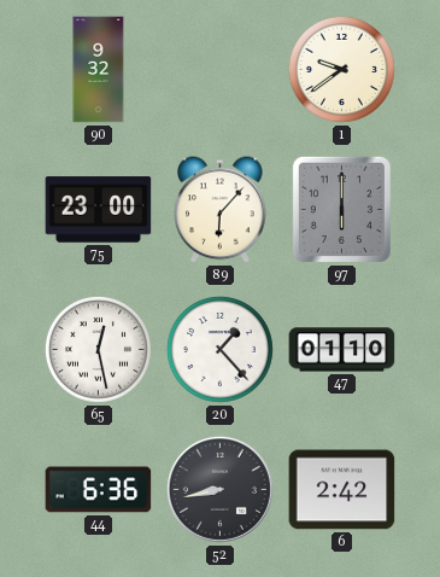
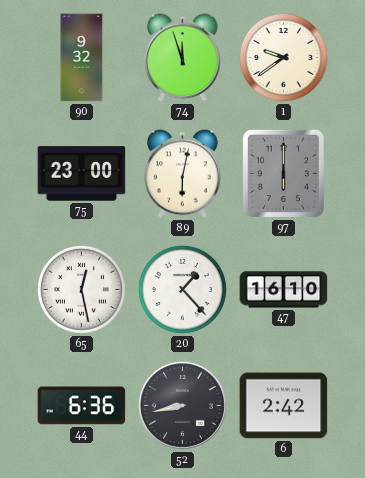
74: none -> 11:57
89: 6:07 -> 6:02
47: 01:10 -> 16:10
